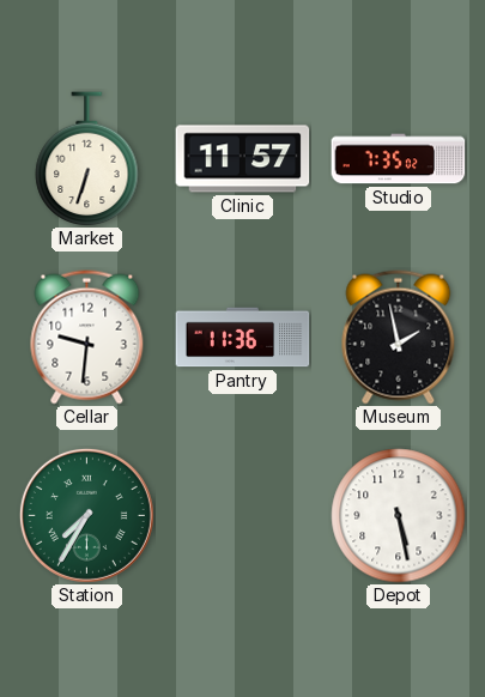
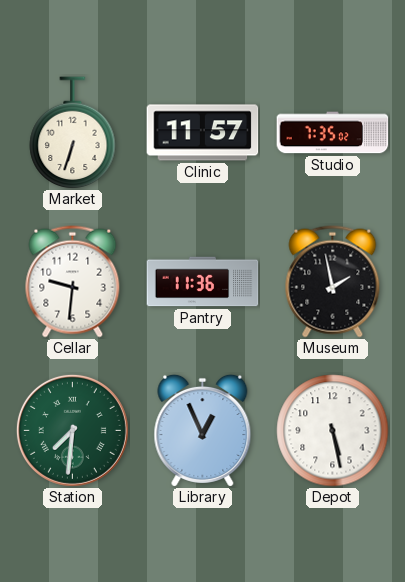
Station: 7:35 -> 7:31
Library: none -> 12:56
